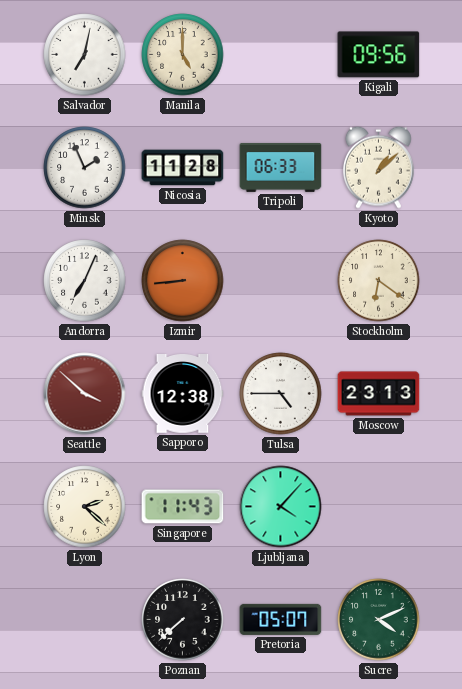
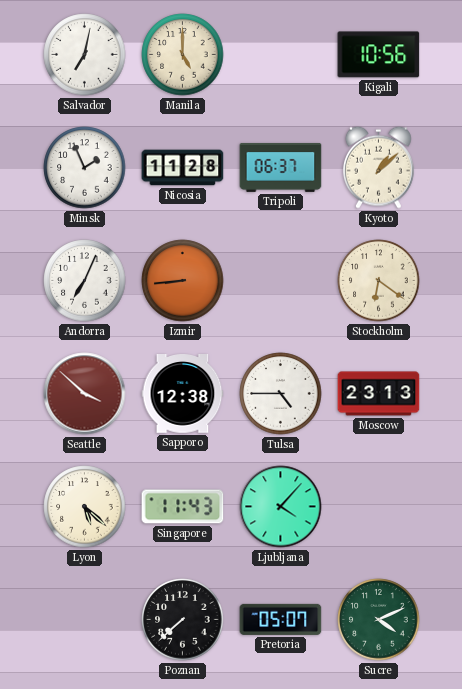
Kigali: 09:56 -> 10:56
Tripoli: 06:33 -> 06:37
Lyon: 2:22 -> 5:22
